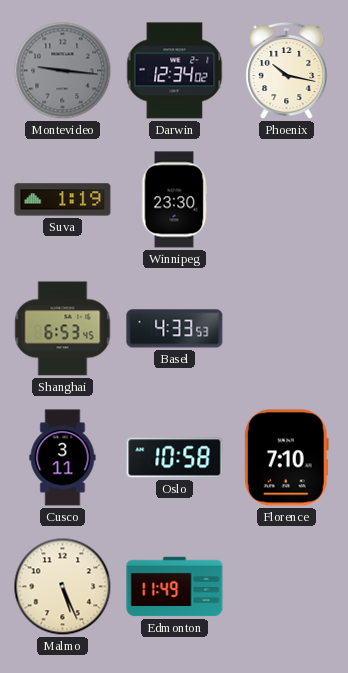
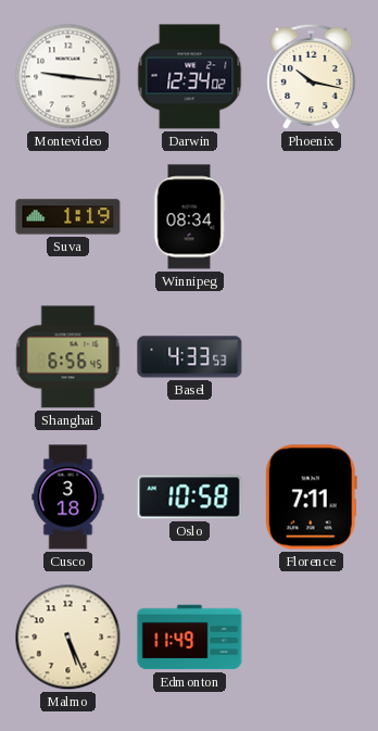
Montevideo dial: grey -> white
Winnipeg: 23:30 -> 08:34
Shanghai: 6:53 -> 6:56
Cusco: 3:11 -> 3:18
Florence: 7:10 -> 7:11
